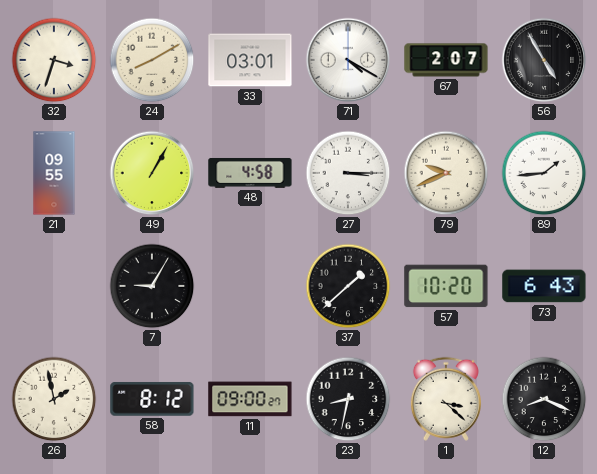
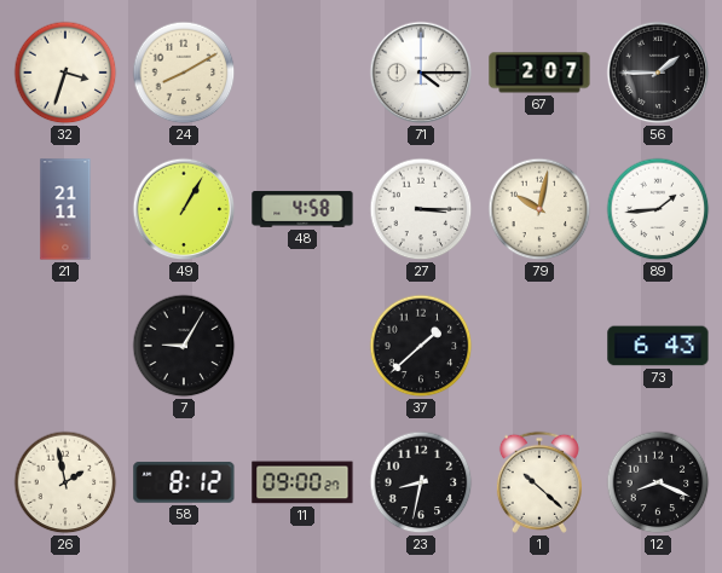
33: 03:01 -> none
71: 4:20 -> 4:15
56: 4:55 -> 1:45
21: 09:55 -> 21:11
79: 9:41 -> 10:02
57: 10:20 -> none
1: 3:22 -> 10:22
